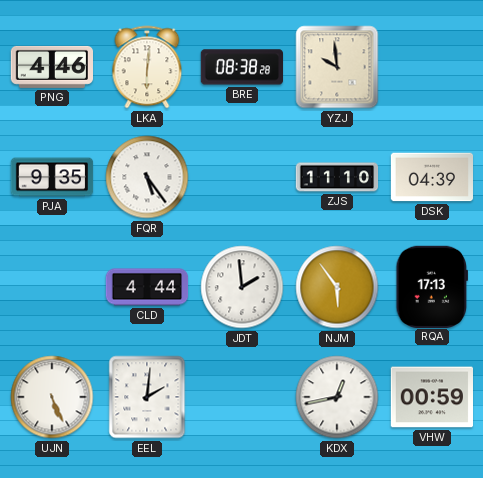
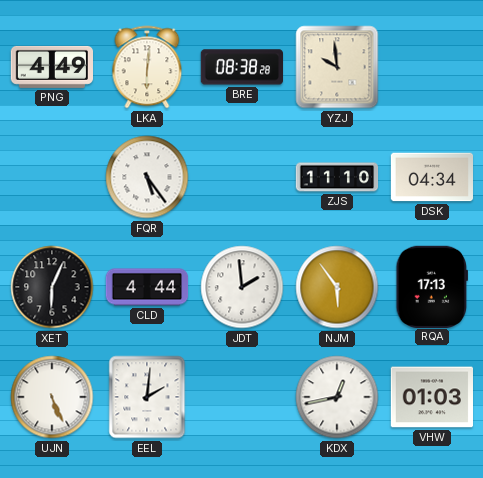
PNG: 4:46 -> 4:49
PJA: 9:35 -> none
DSK: 04:39 -> 04:34
XET: none -> 6:04
VHW: 00:59 -> 01:03
